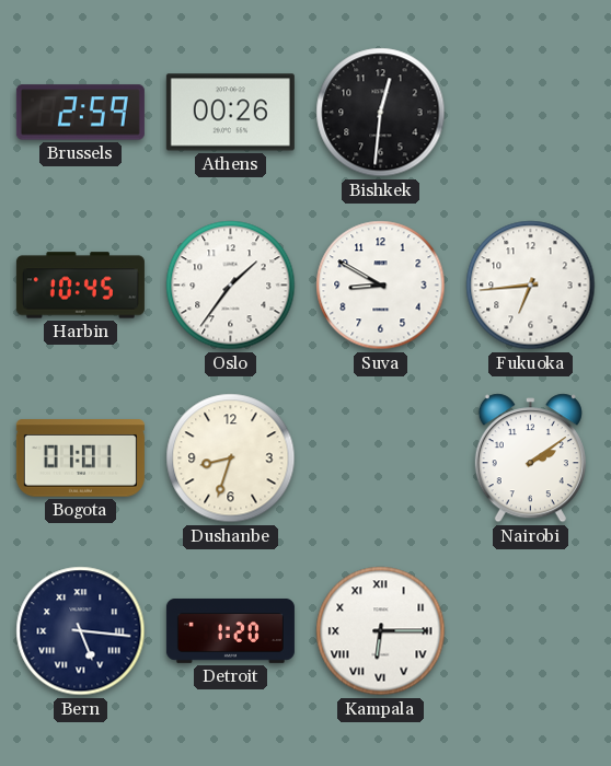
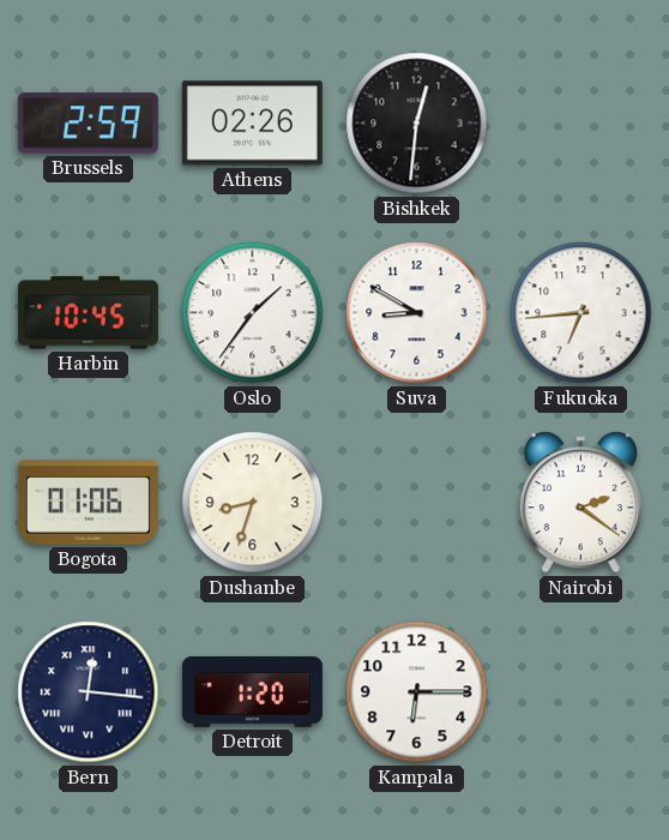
Athens: 00:26 -> 02:26
Bogota: 01:01 -> 01:06
Nairobi: 2:09 -> 2:21
Bern: 5:16 -> 12:16
Kampala numerals: Roman -> Arabic
